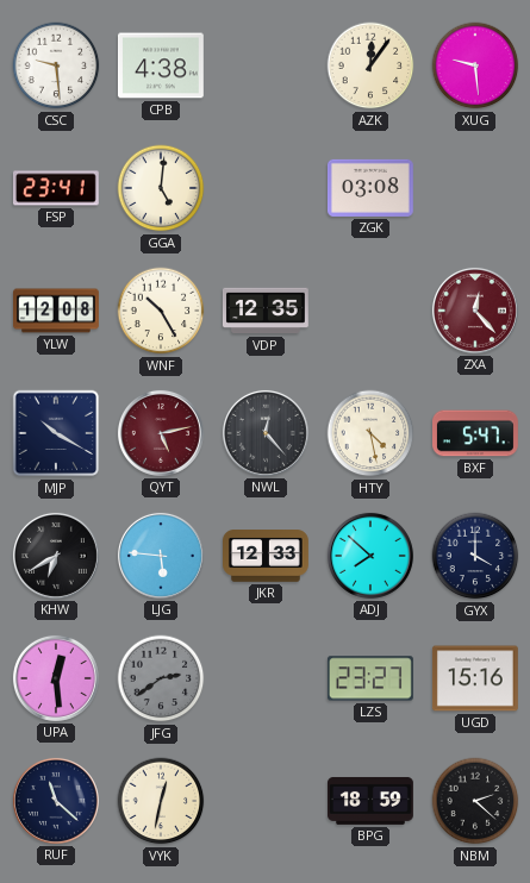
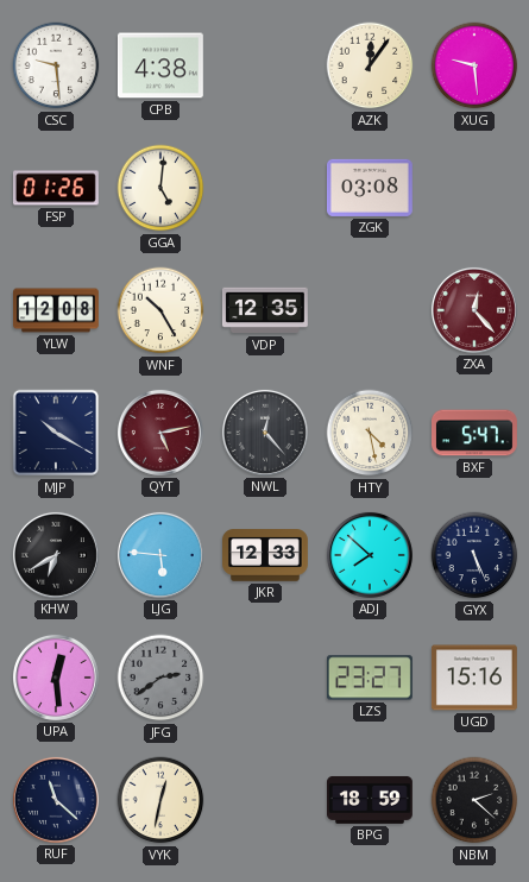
FSP: 23:41 -> 01:26
GYX: 4:00 -> 5:26
